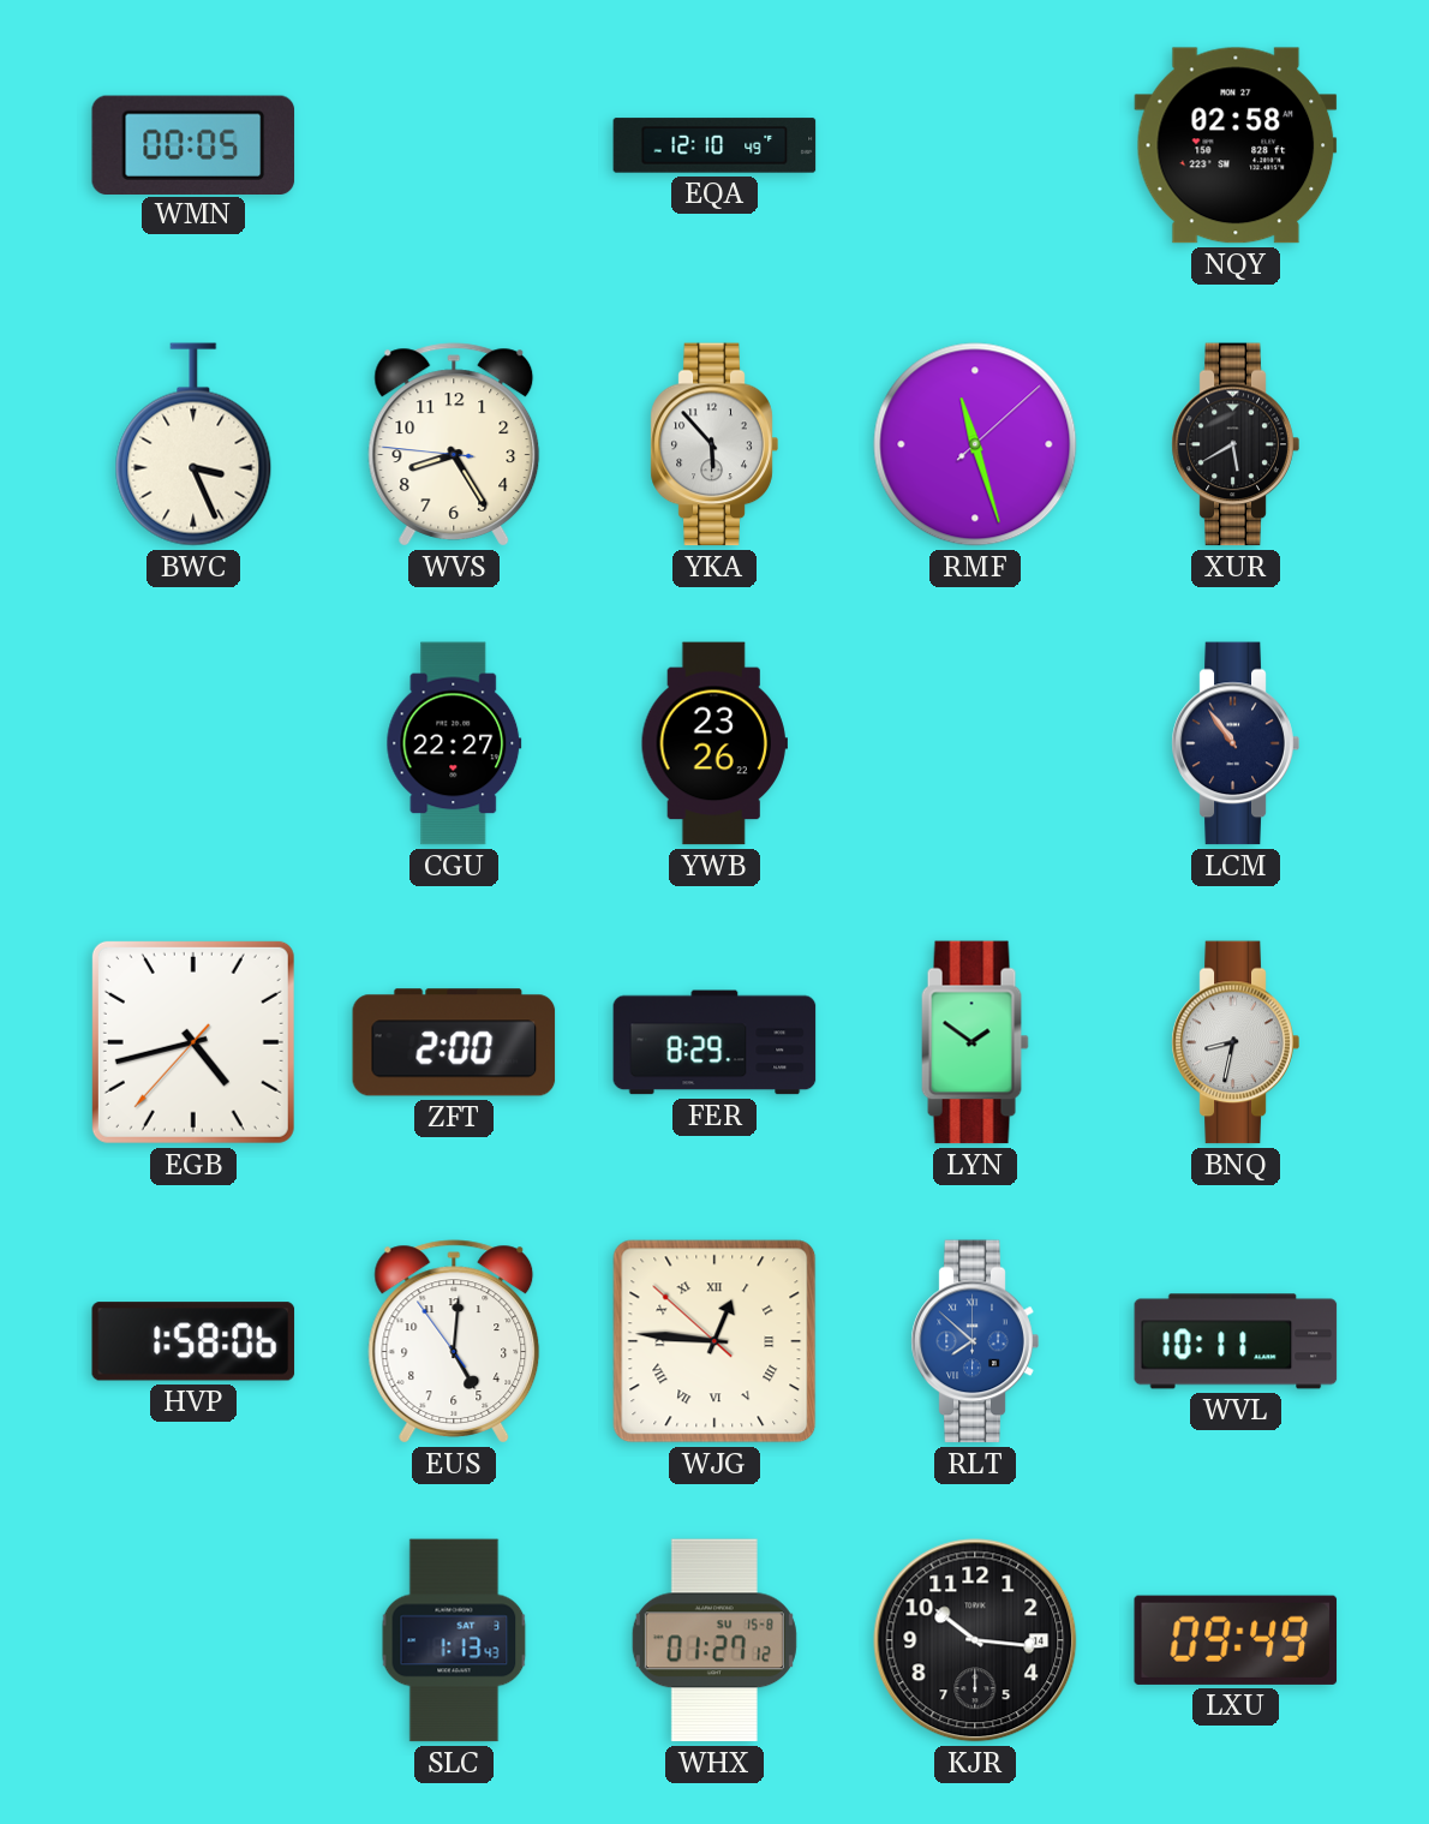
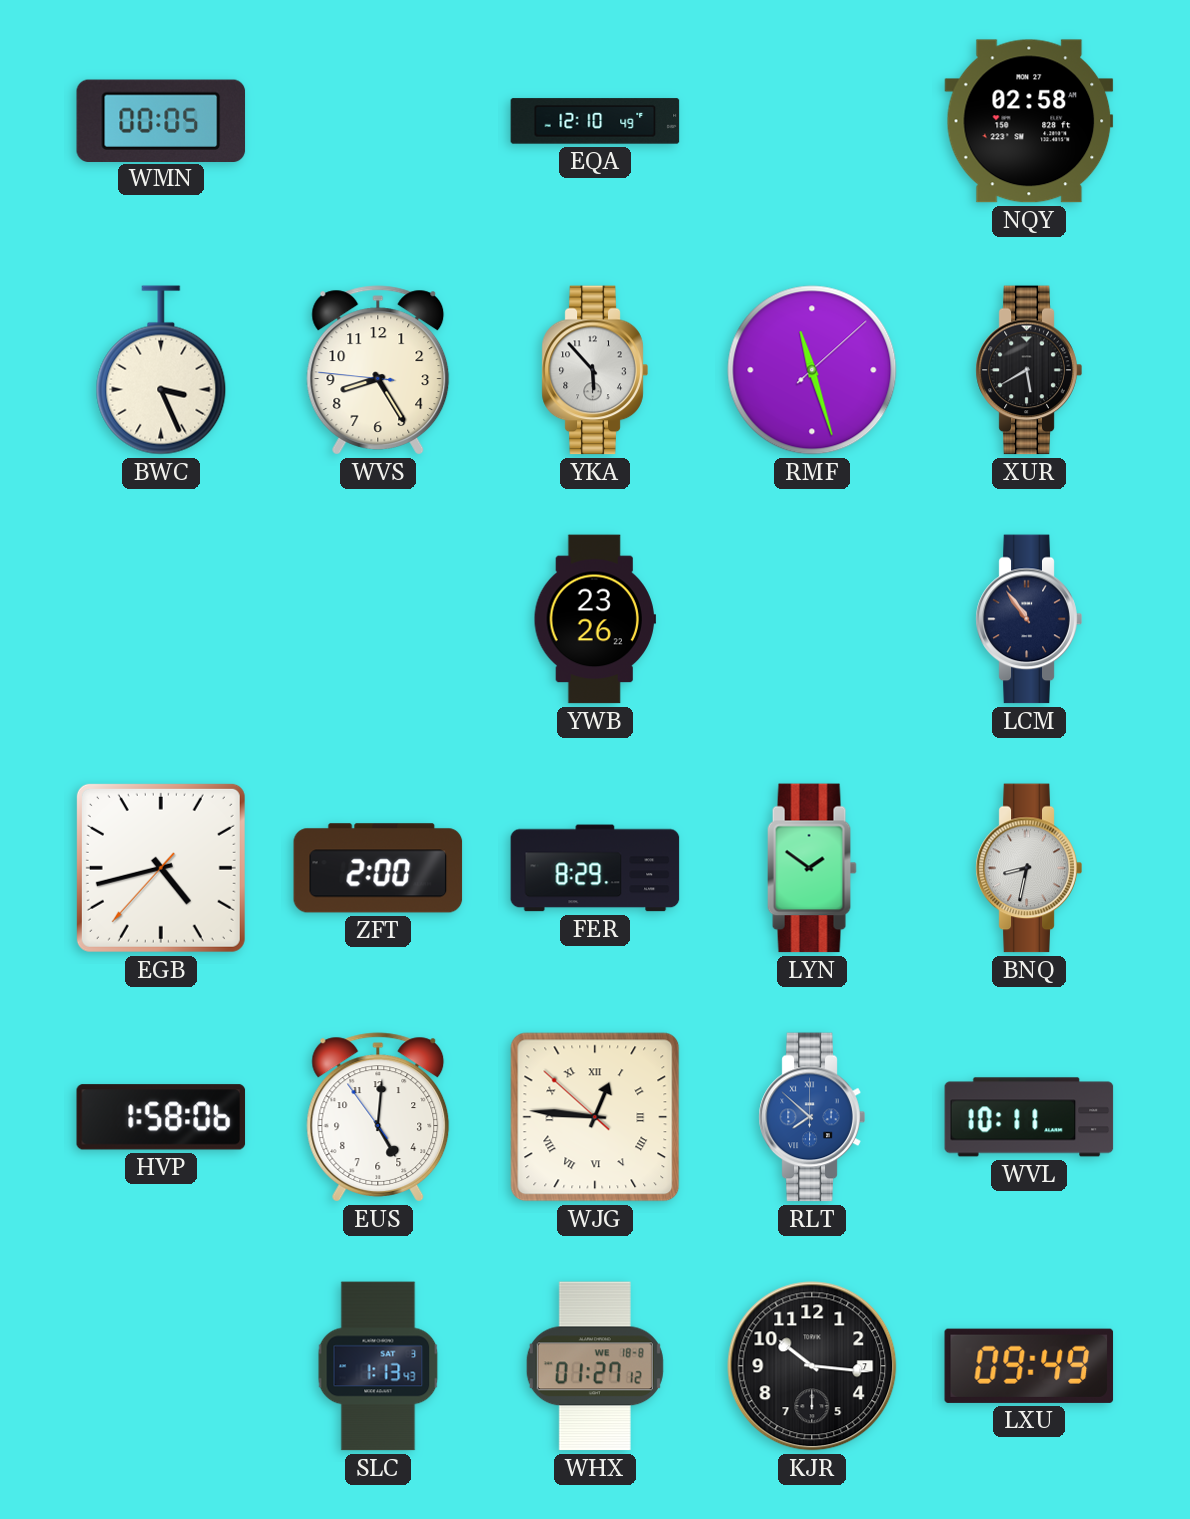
CGU: 22:27 -> none
WHX date: SU 15-8 -> WE 18-8
KJR date: 14 -> 7
